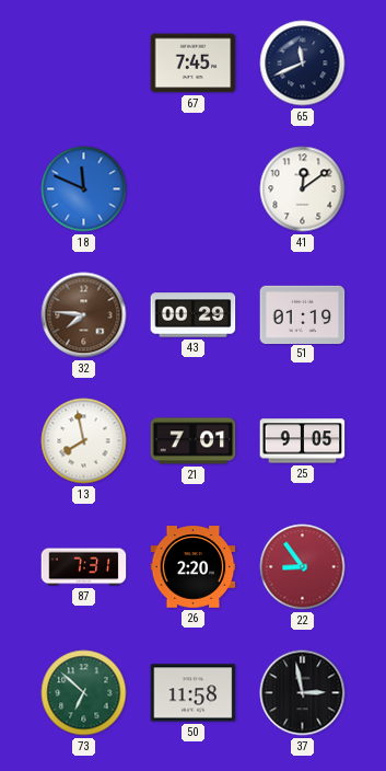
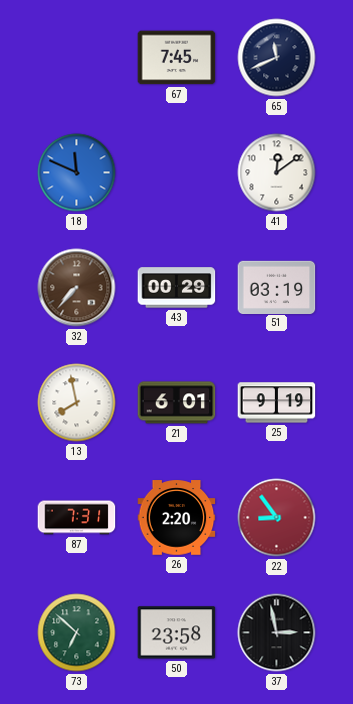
32: 7:46 -> 7:37
51: 01:19 -> 03:19
21: 7:01 -> 6:01
25: 9:05 -> 9:19
50: 11:58 -> 23:58
